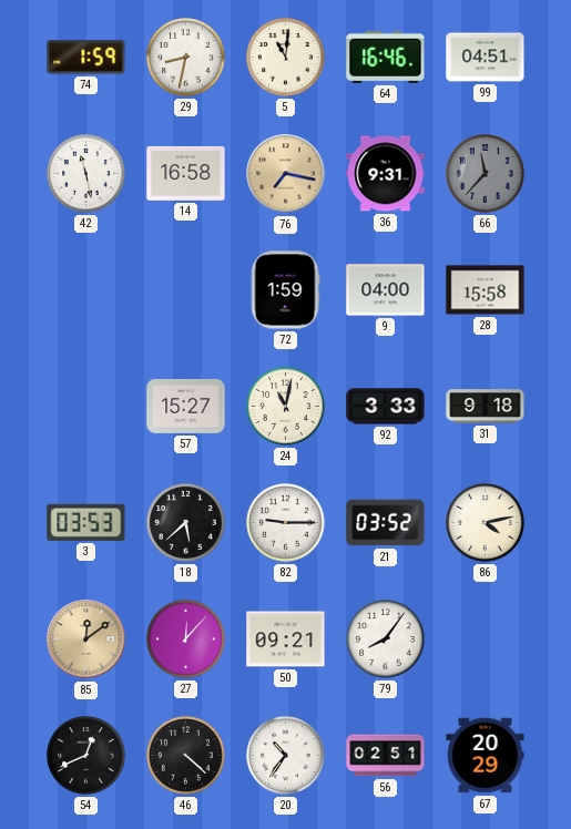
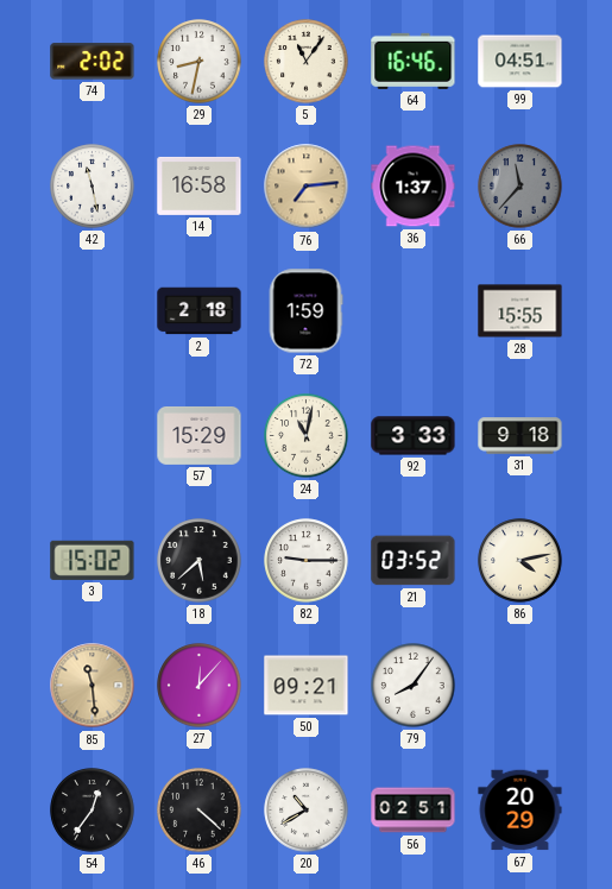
74: 1:59 -> 2:02
5: 11:01 -> 11:06
76: 7:17 -> 7:14
36: 9:31 -> 1:37
2: none -> 2:18
9: 04:00 -> none
28: 15:58 -> 15:55
57: 15:27 -> 15:29
3: 03:53 -> 15:02
85: 12:09 -> 11:29
54: 12:41 -> 12:36
20: 10:36 -> 10:40
